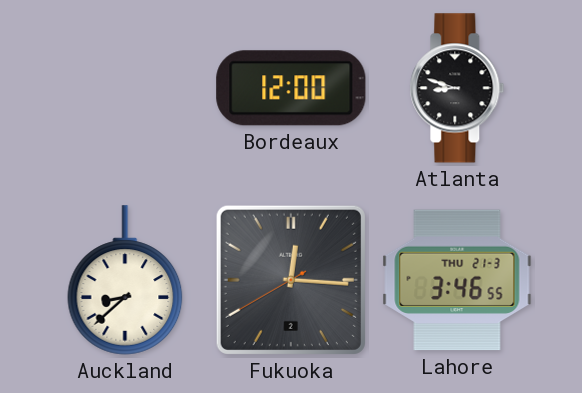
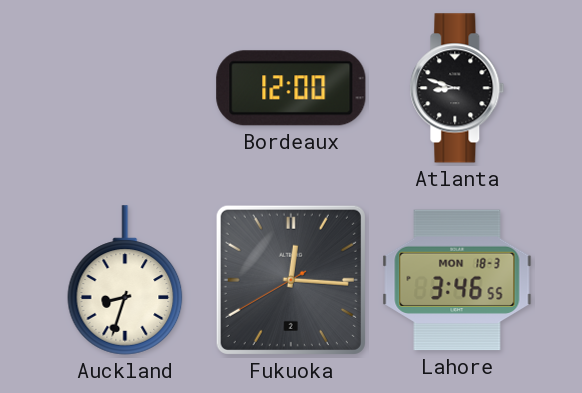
Auckland: 8:38 -> 8:33
Lahore date: THU 21-3 -> MON 18-3
